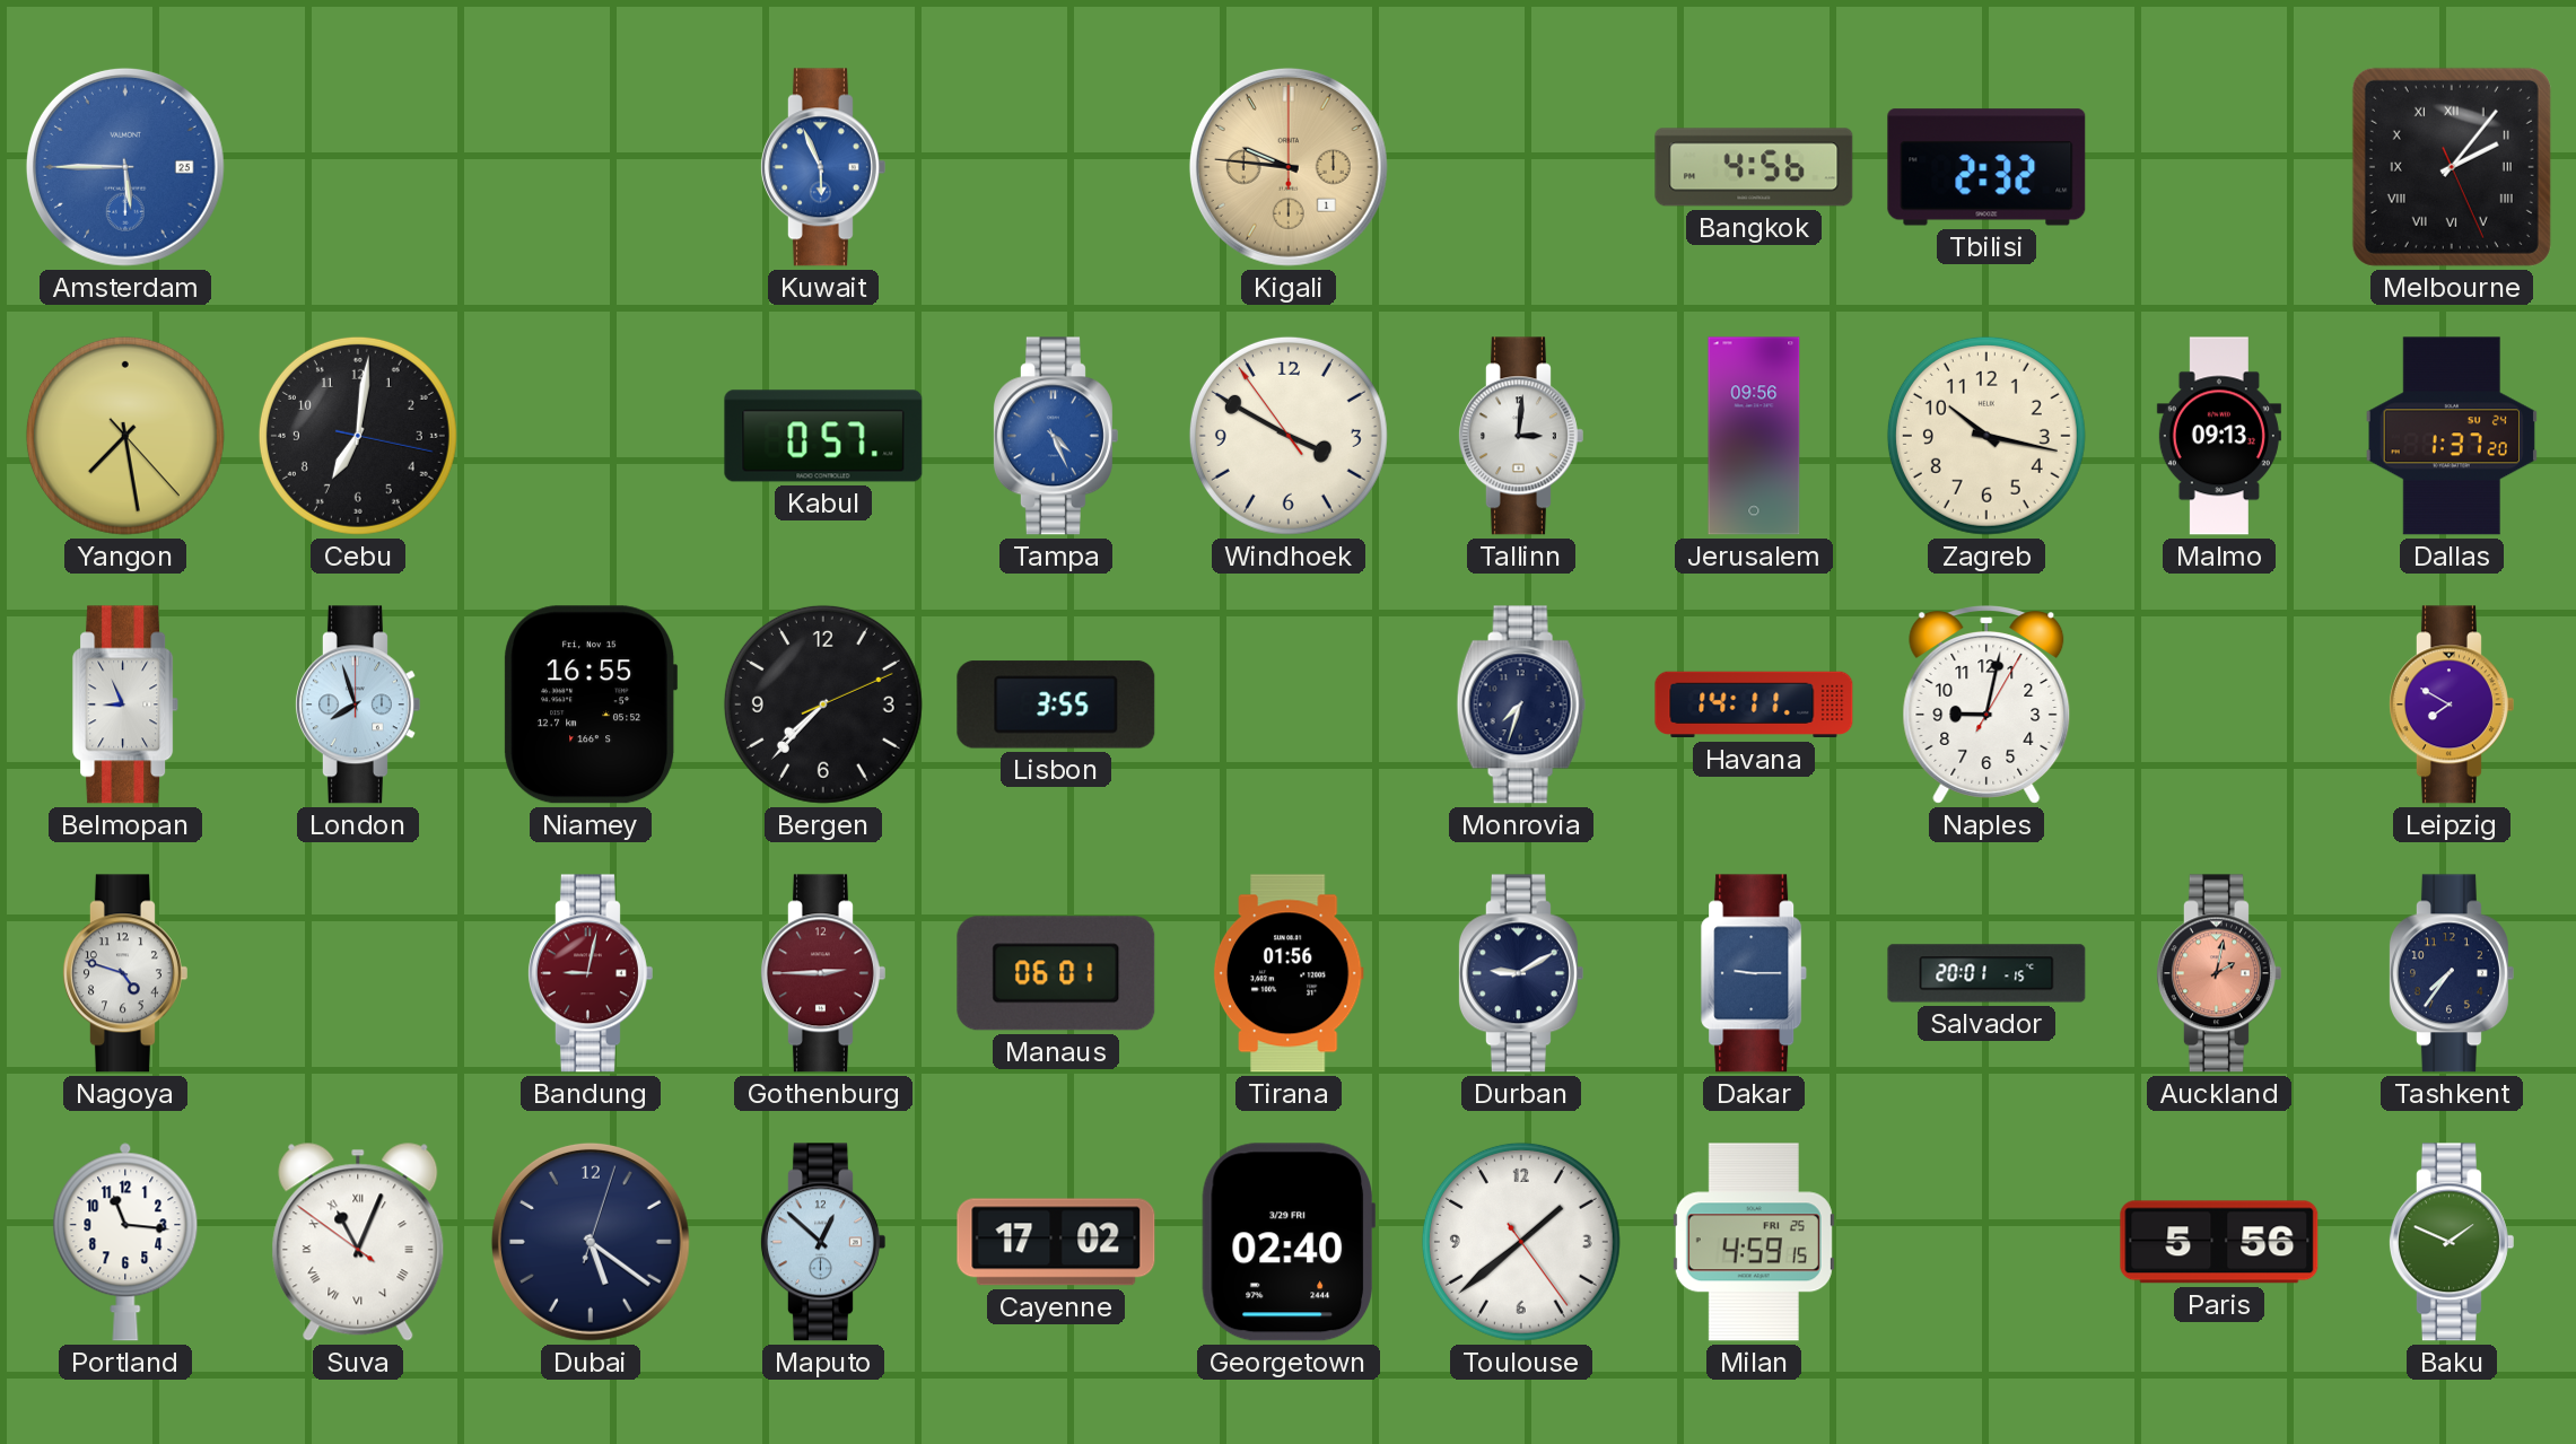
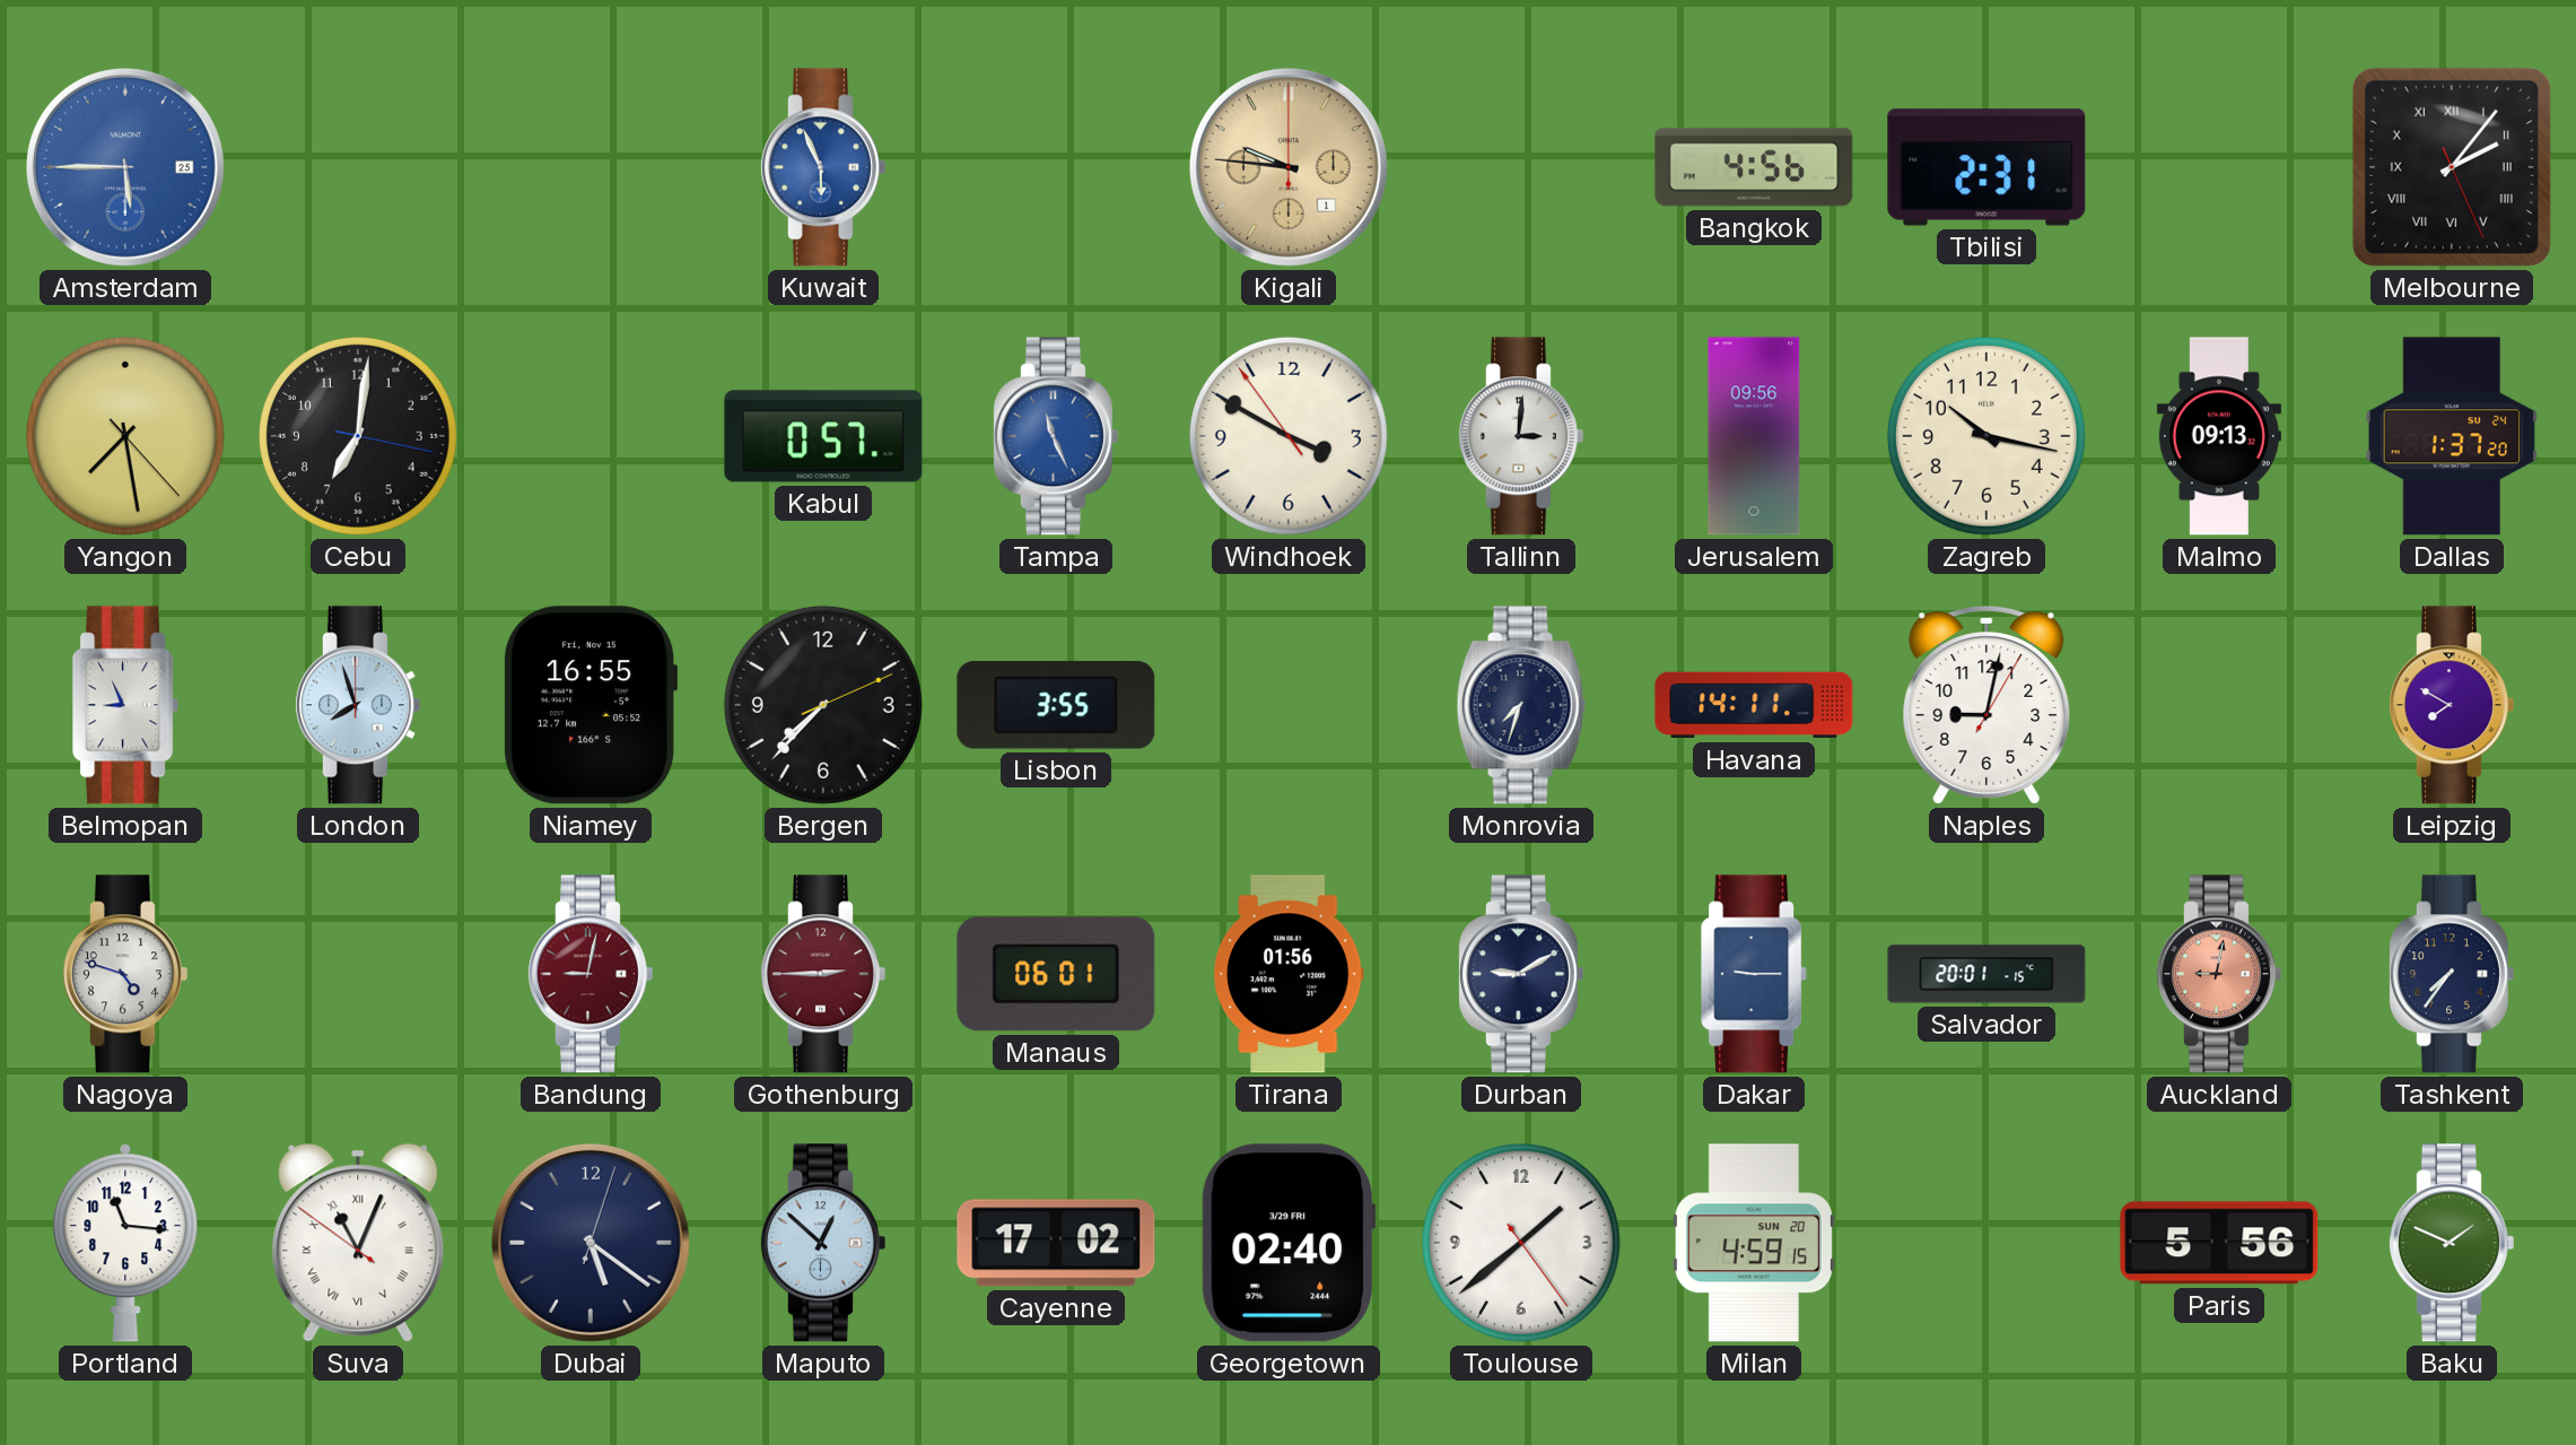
Tbilisi: 2:32 -> 2:31
Tampa: 4:26 -> 11:26
Auckland: 2:02 -> 9:02
Milan date: FRI 25 -> SUN 20
